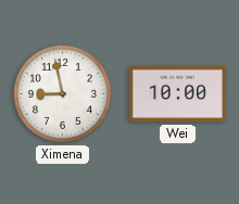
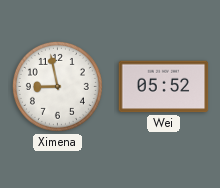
Wei: 10:00 -> 05:52
